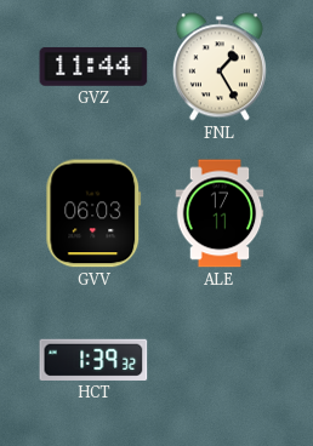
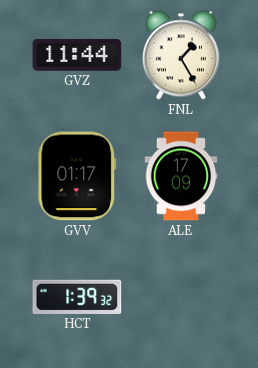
GVV: 06:03 -> 01:17
ALE: 17:11 -> 17:09
